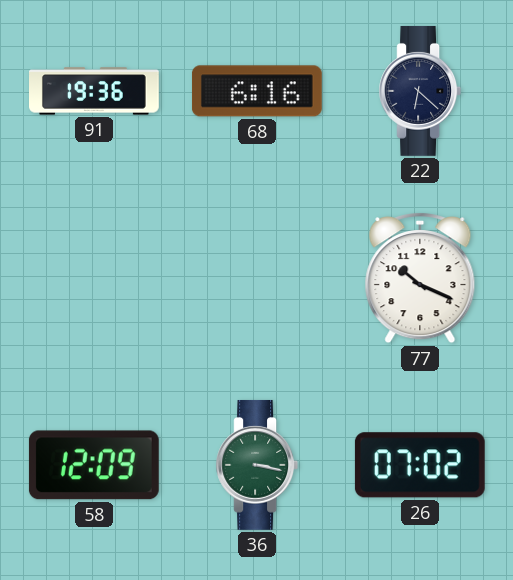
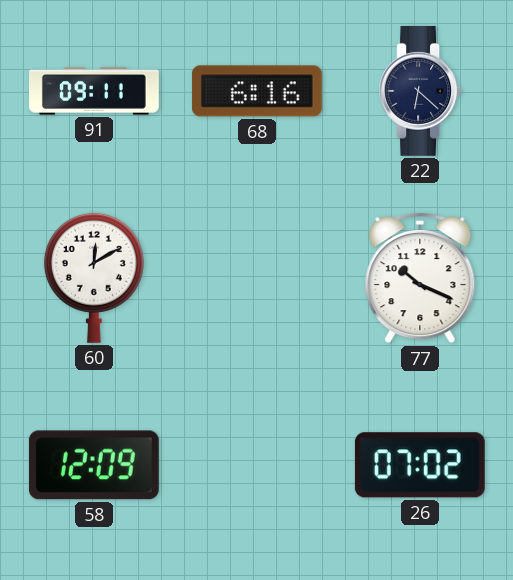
91: 19:36 -> 09:11
60: none -> 12:10
36: 3:17 -> none
